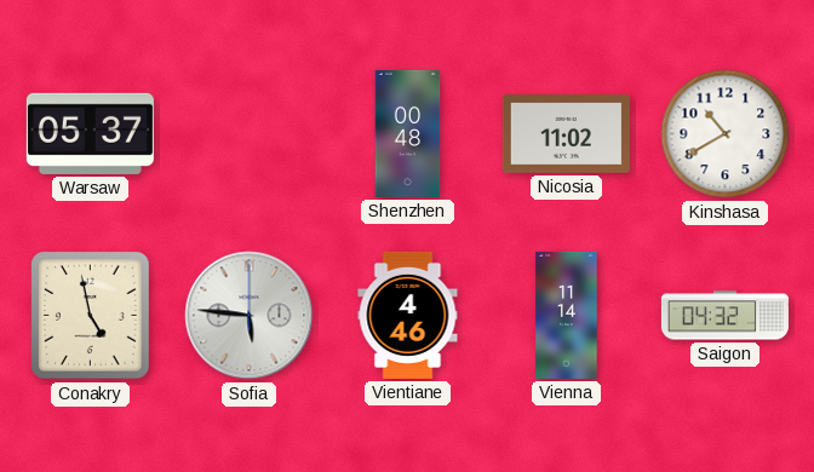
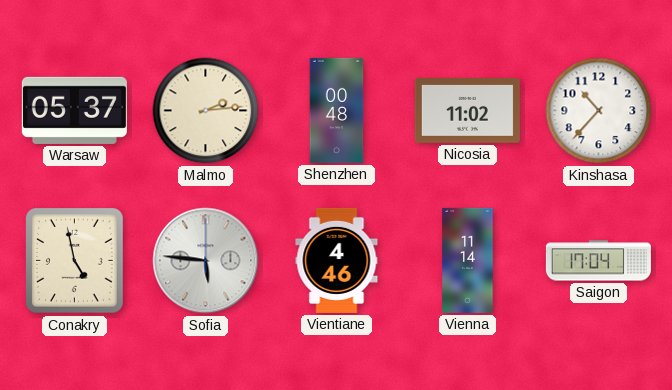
Malmo: none -> 2:14
Kinshasa: 10:40 -> 10:37
Saigon: 04:32 -> 17:04
